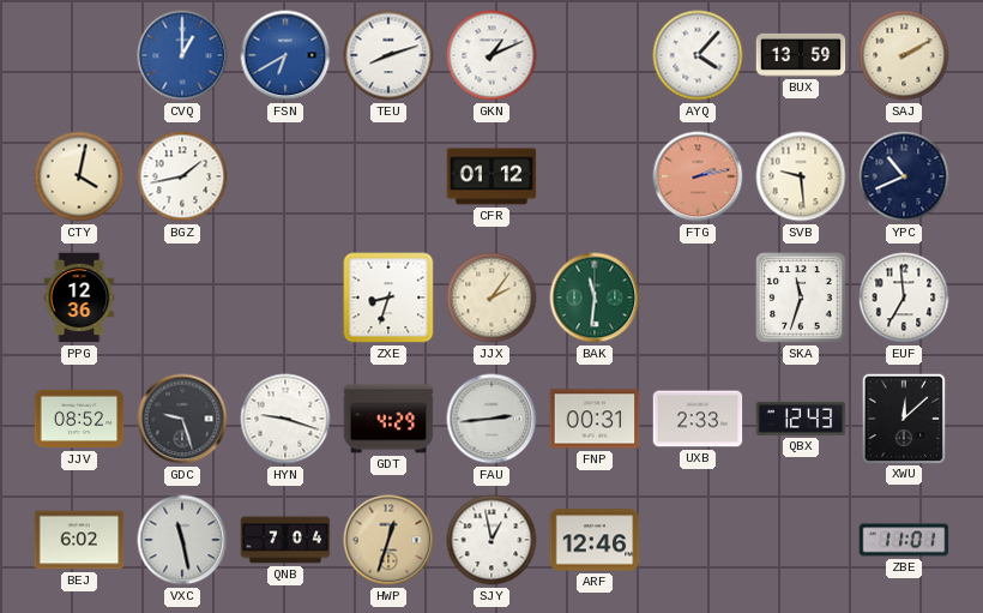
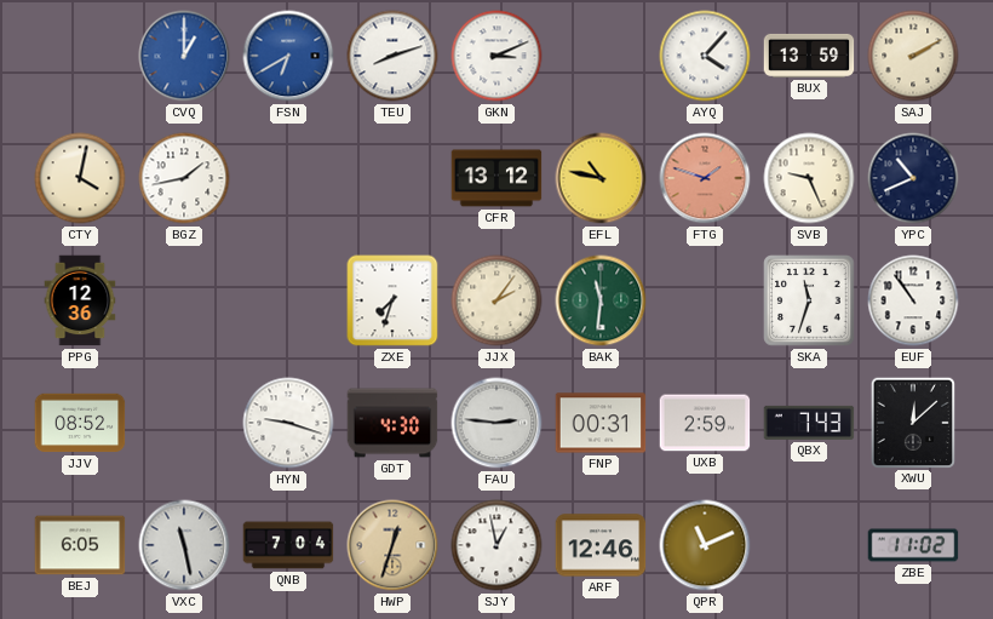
GKN: 1:11 -> 3:11
CFR: 01:12 -> 13:12
EFL: none -> 10:47
FTG: 2:13 -> 1:48
SVB: 9:29 -> 9:26
ZXE: 8:33 -> 7:33
EUF: 6:59 -> 10:54
GDC: 9:27 -> none
GDT: 4:29 -> 4:30
FAU: 2:44 -> 2:46
UXB: 2:33 -> 2:59
QBX: 12:43 -> 7:43
BEJ: 6:02 -> 6:05
QPR: none -> 11:11
ZBE: 11:01 -> 11:02
